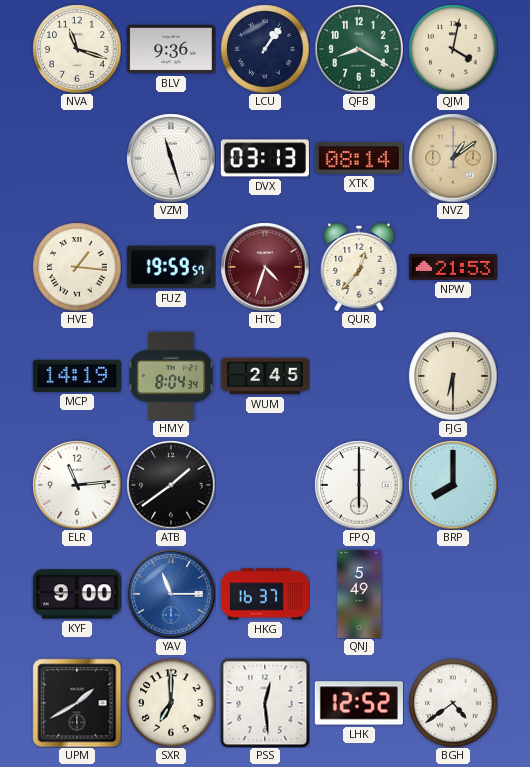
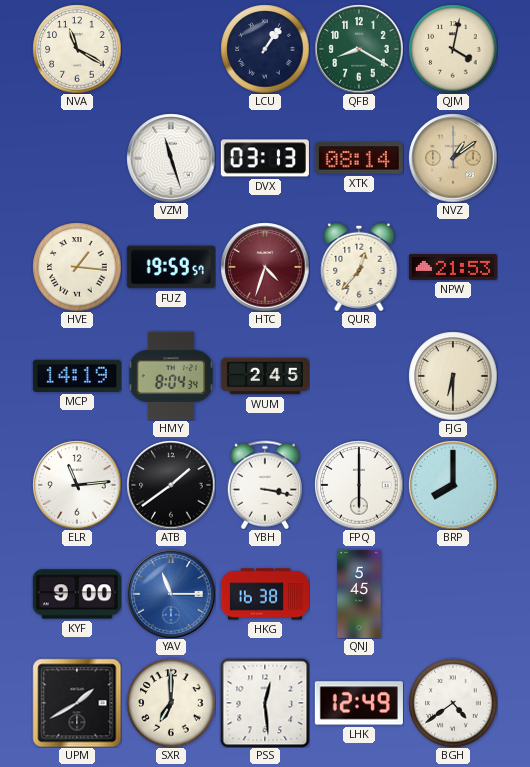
NVA: 11:18 -> 11:20
BLV: 9:36 -> none
YBH: none -> 3:17
HKG: 16:37 -> 16:38
QNJ: 5:49 -> 5:45
LHK: 12:52 -> 12:49
